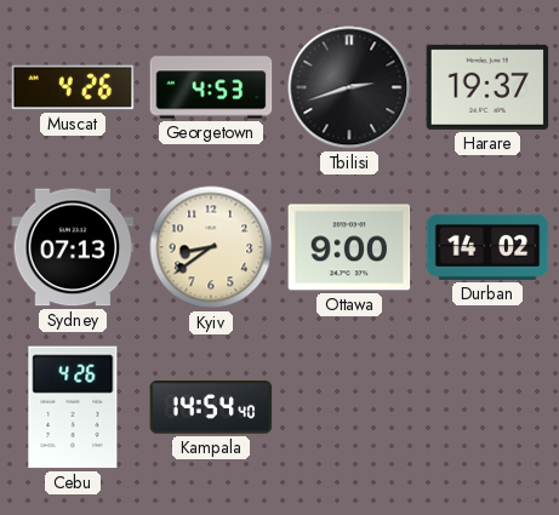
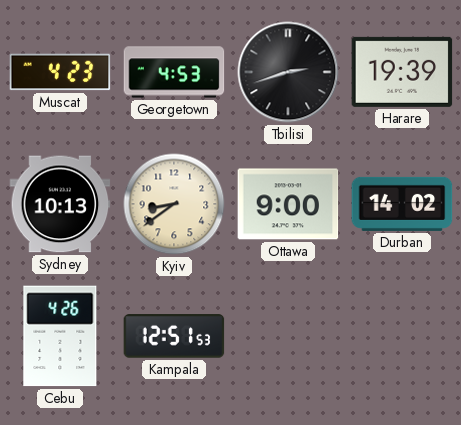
Muscat: 4:26 -> 4:23
Harare: 19:37 -> 19:39
Sydney: 07:13 -> 10:13
Kampala: 14:54 -> 12:51
